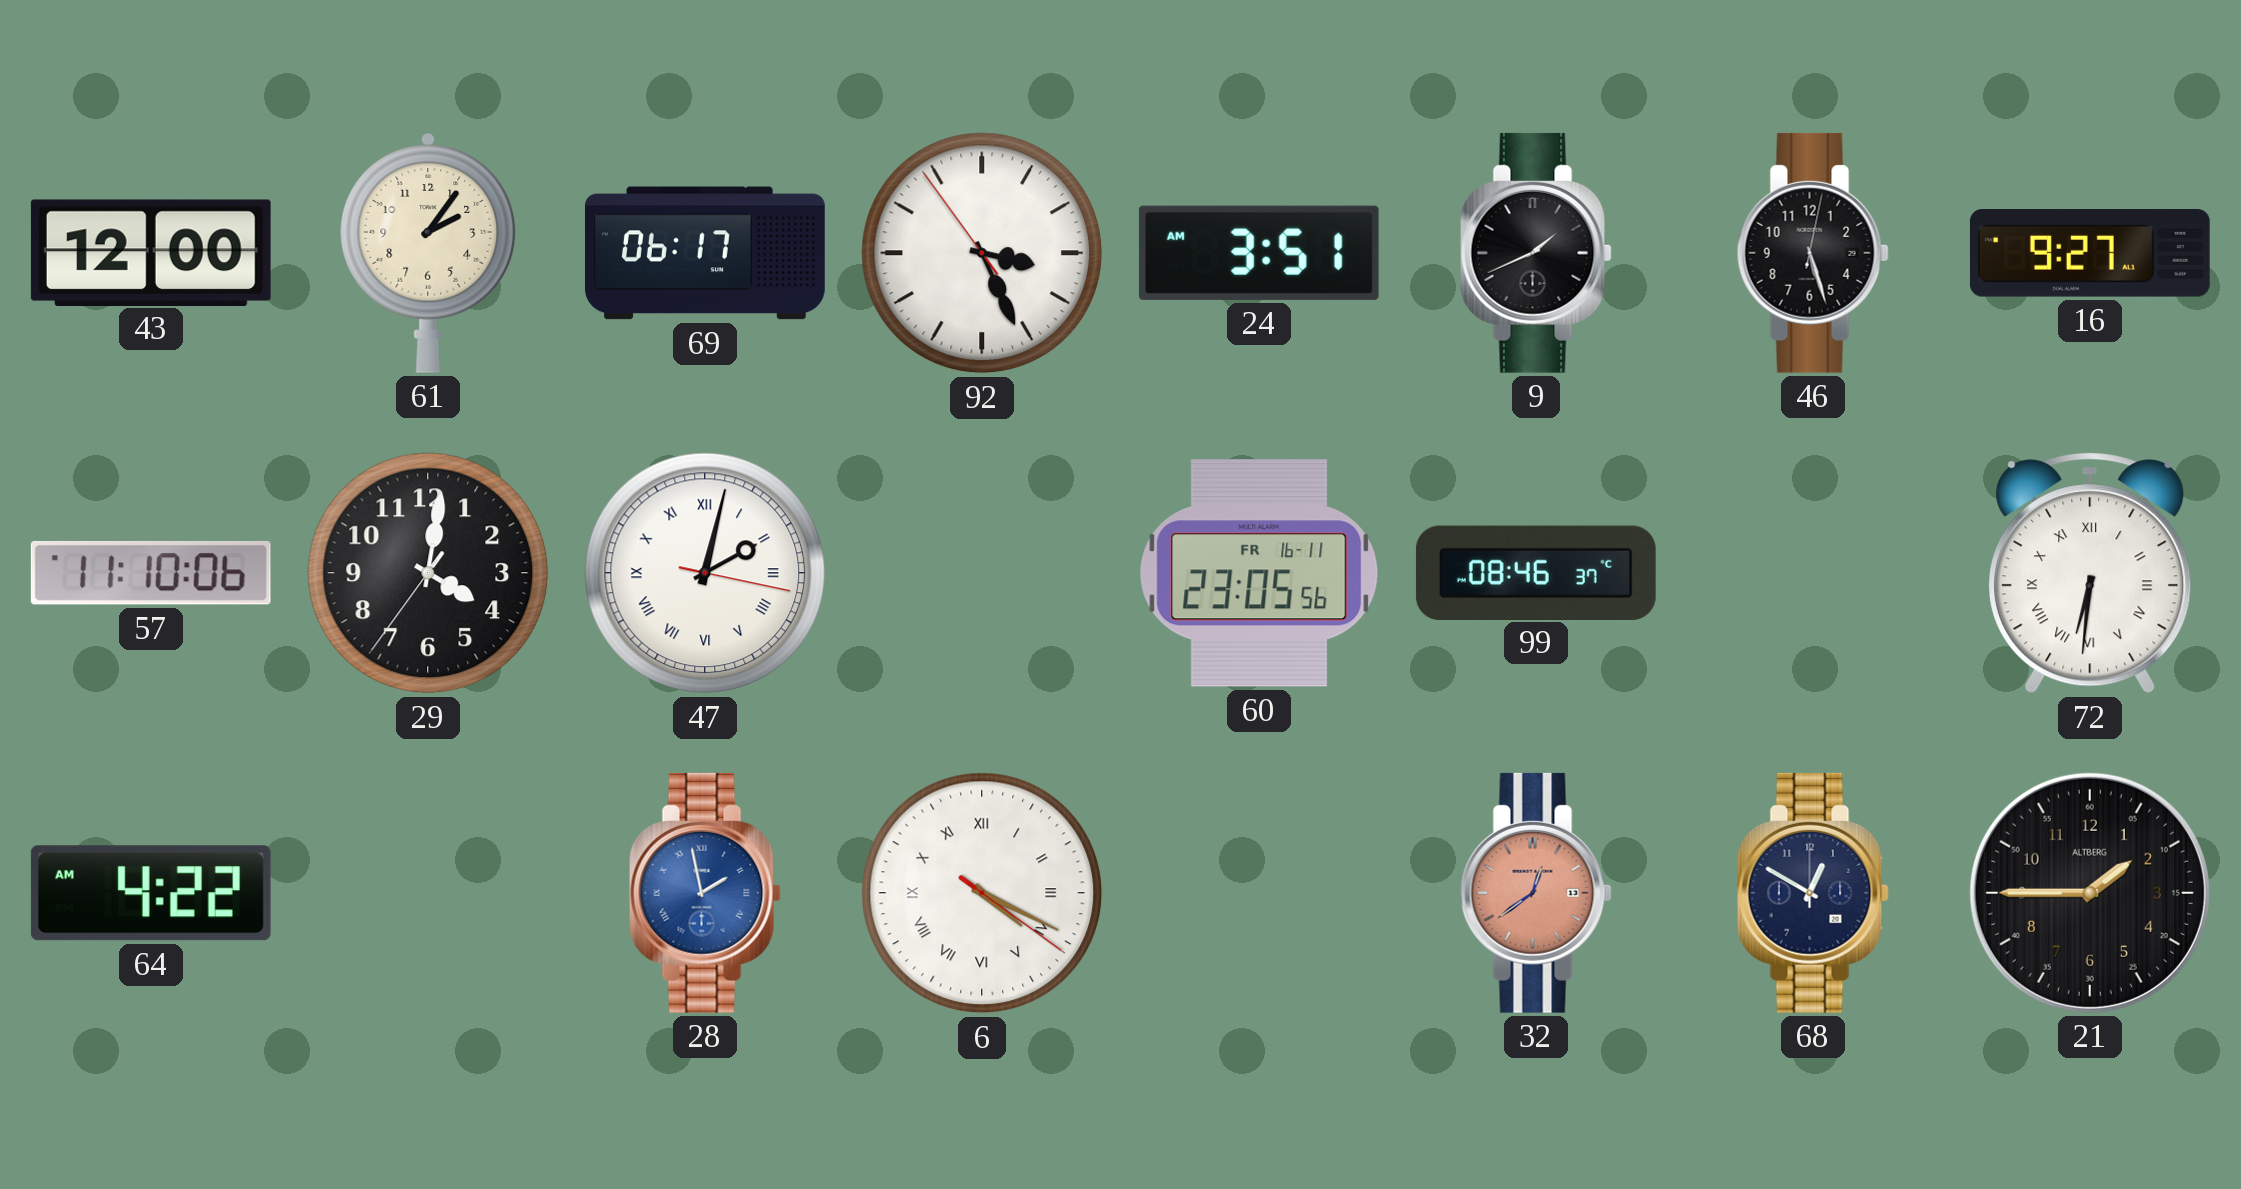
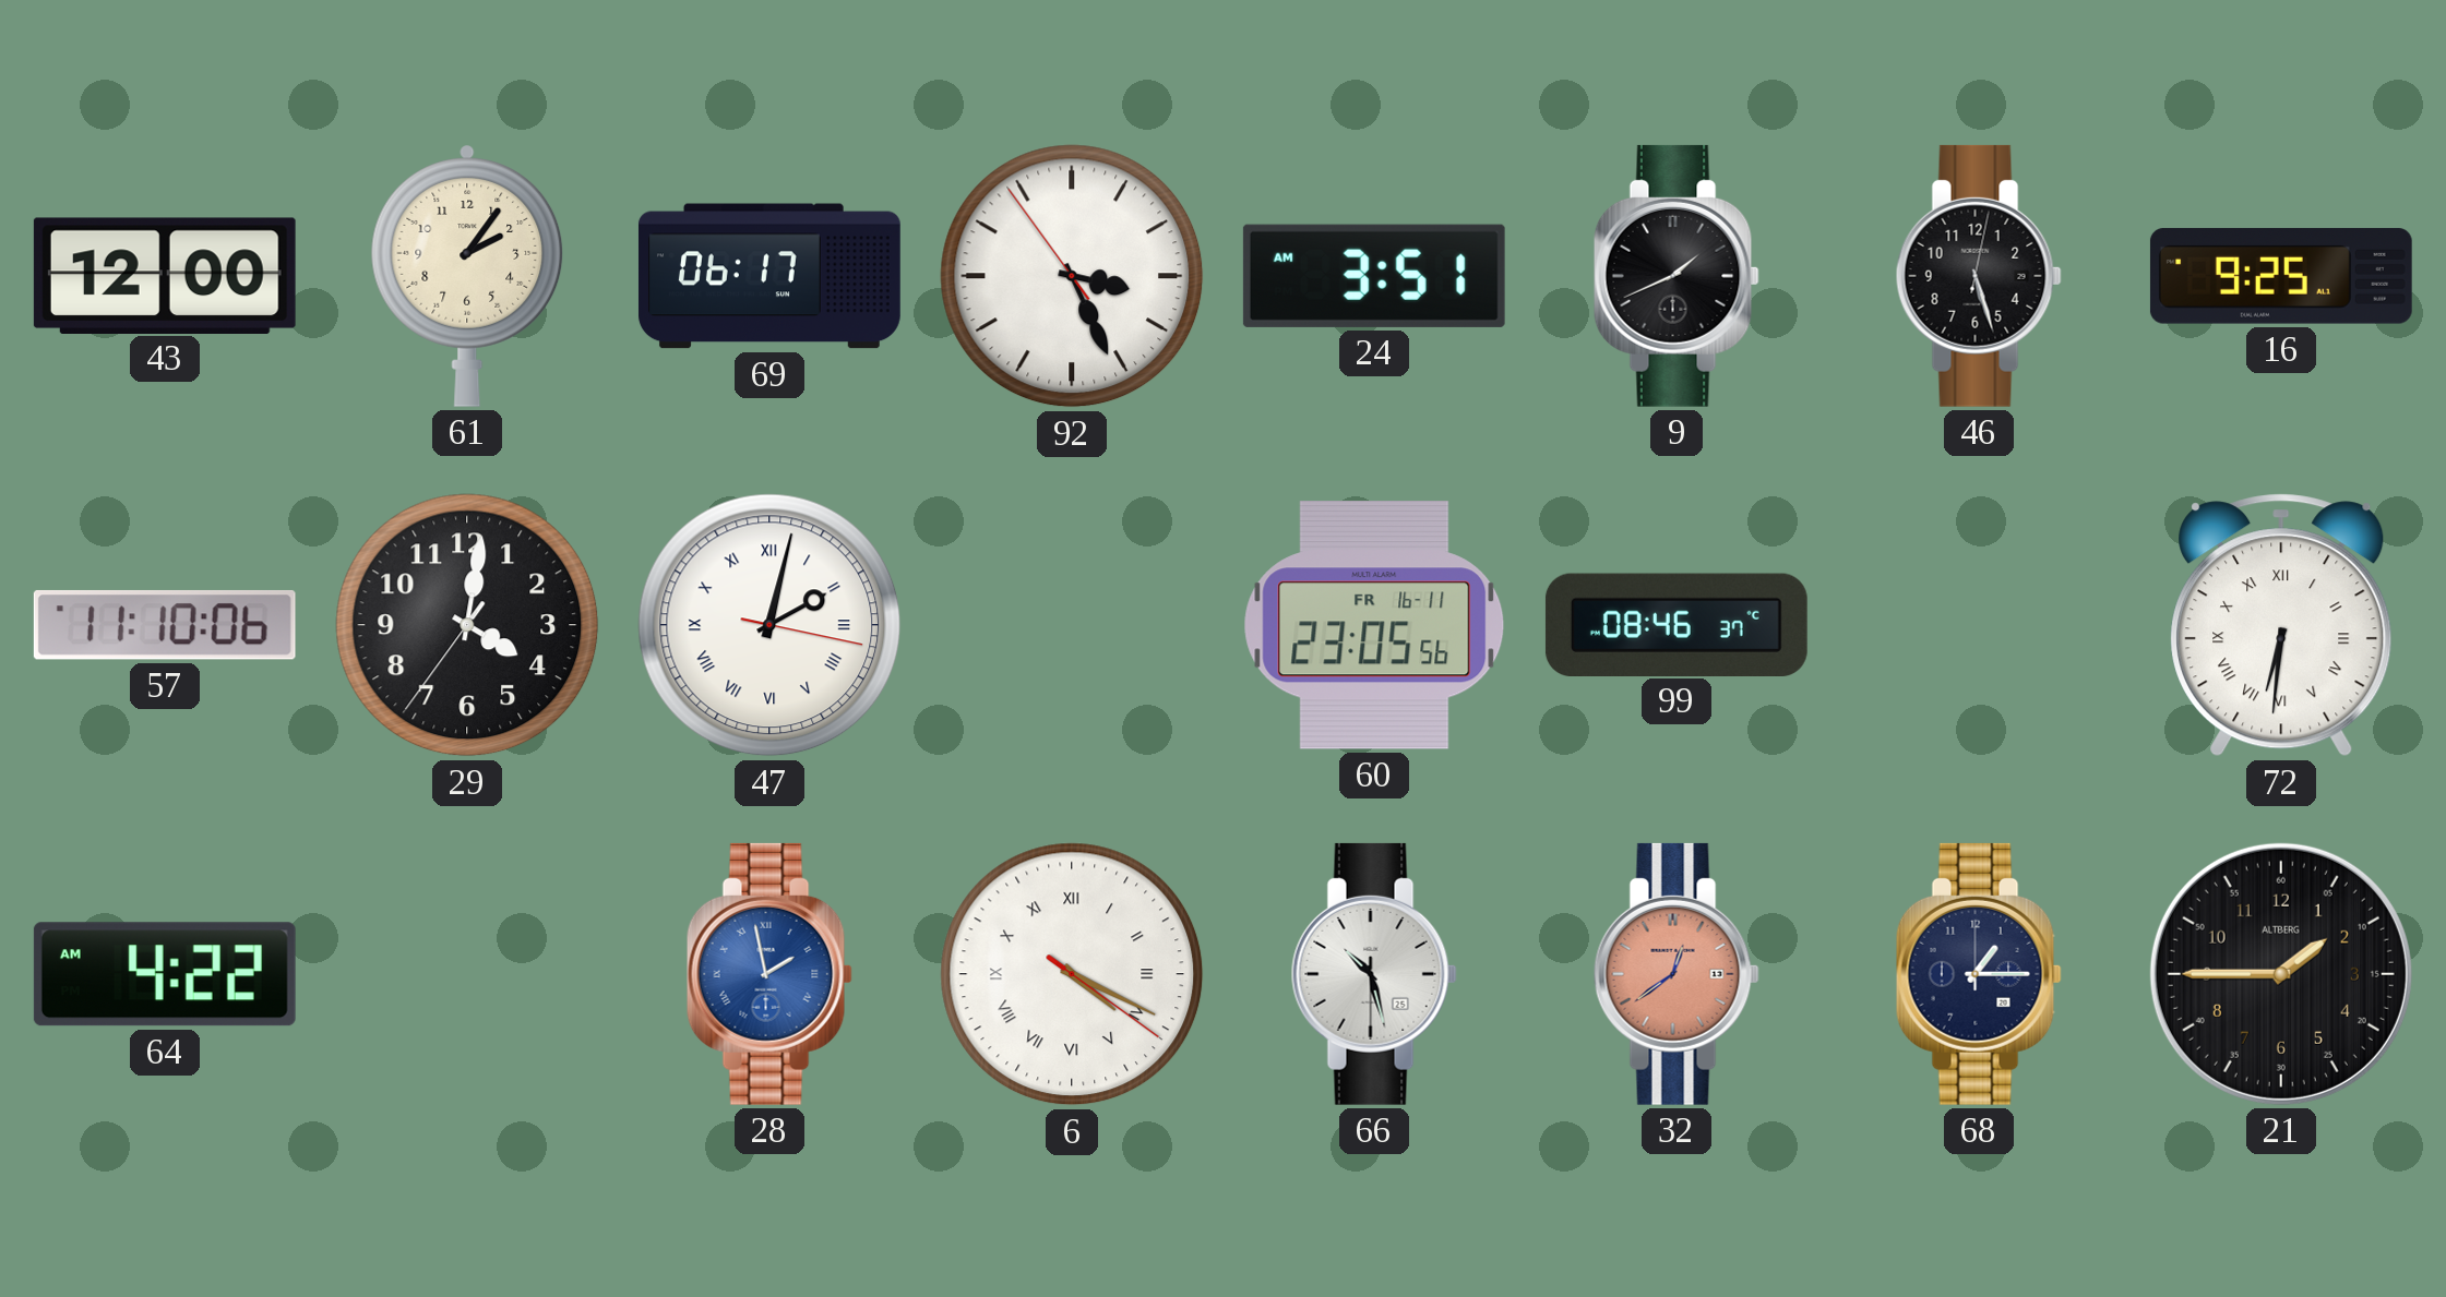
16: 9:27 -> 9:25
66: none -> 10:27
68: 12:50 -> 1:15
